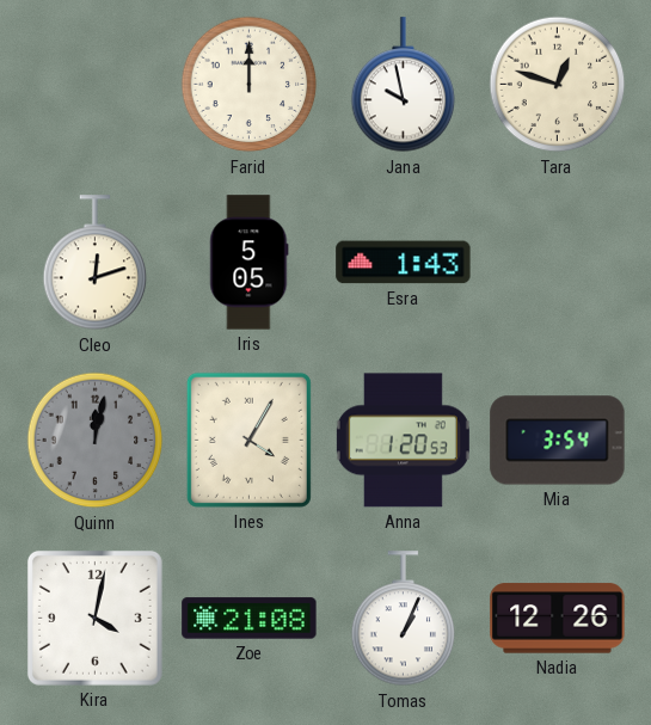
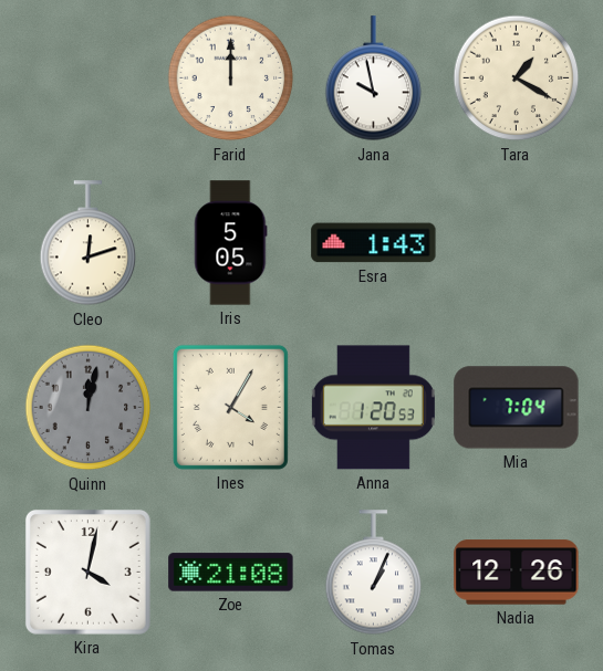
Tara: 12:48 -> 1:20
Mia: 3:54 -> 7:04
